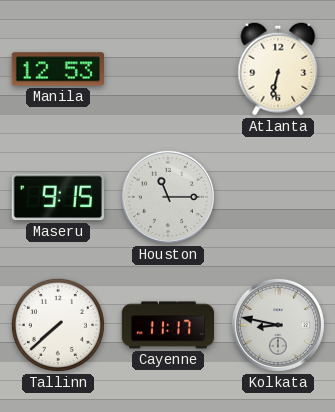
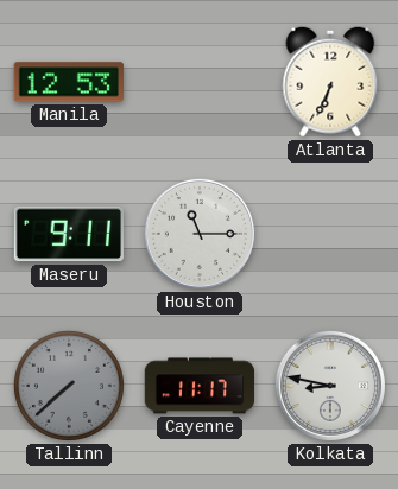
Atlanta: 6:32 -> 6:34
Maseru: 9:15 -> 9:11
Tallinn dial: white -> grey
